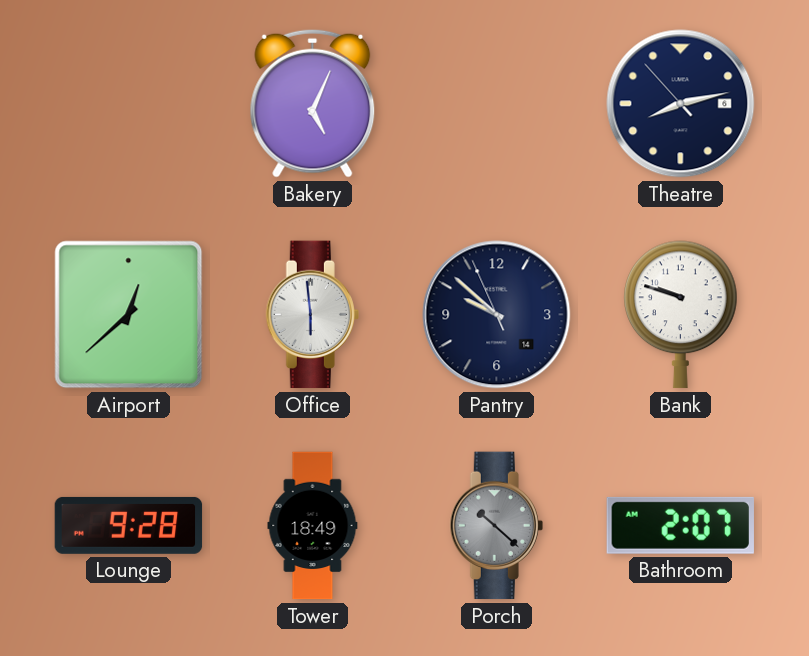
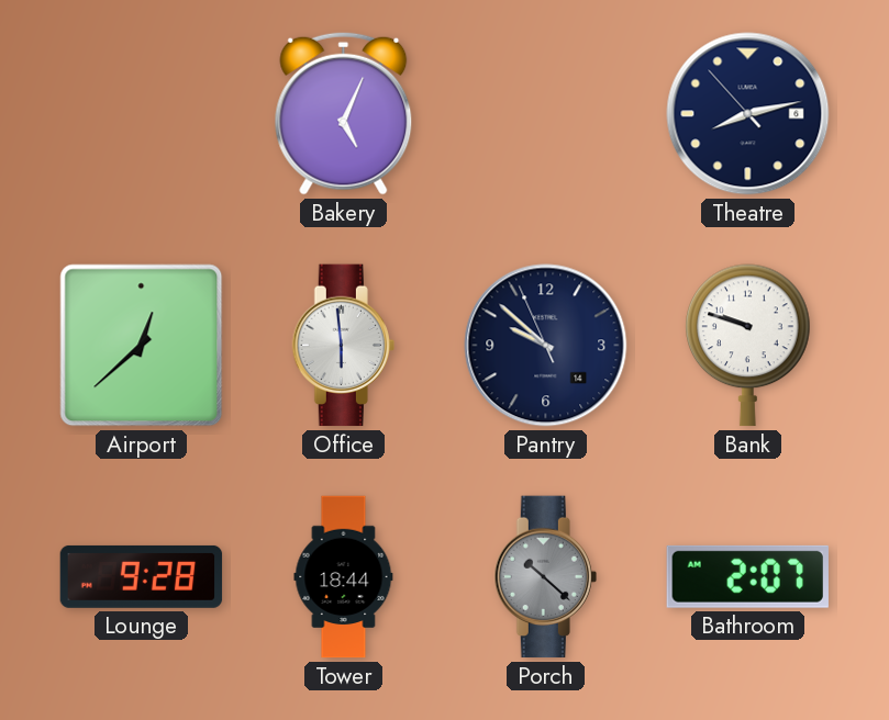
Tower: 18:49 -> 18:44
